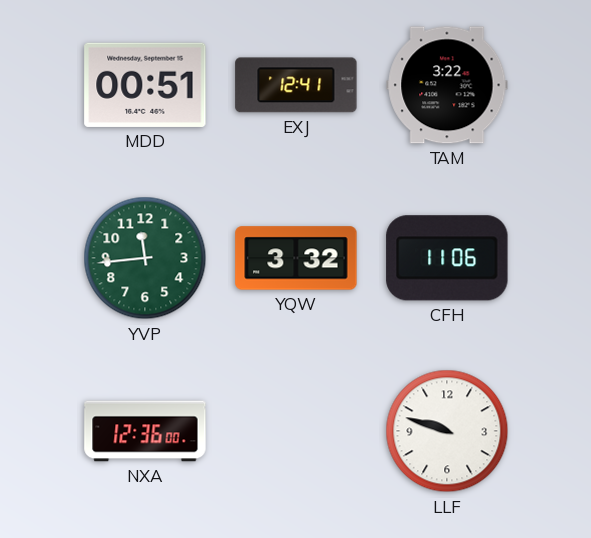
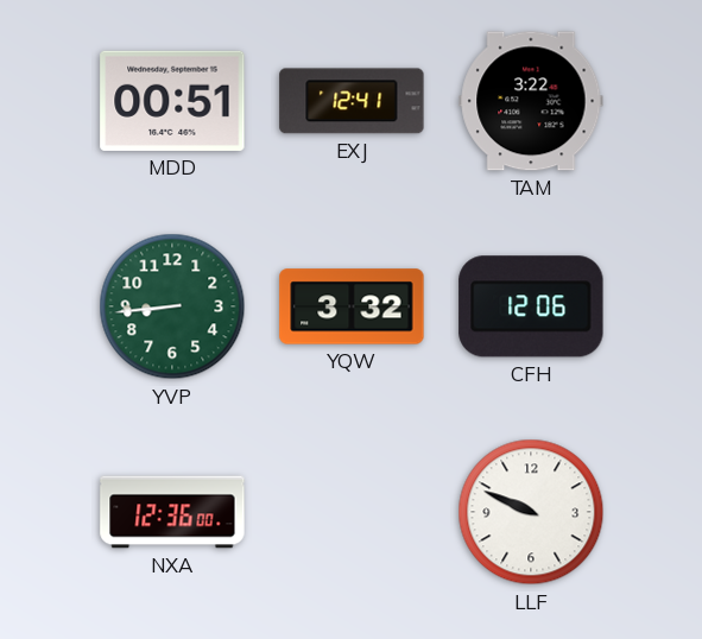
YVP: 11:44 -> 8:44
CFH: 11:06 -> 12:06
LLF: 9:48 -> 9:49
